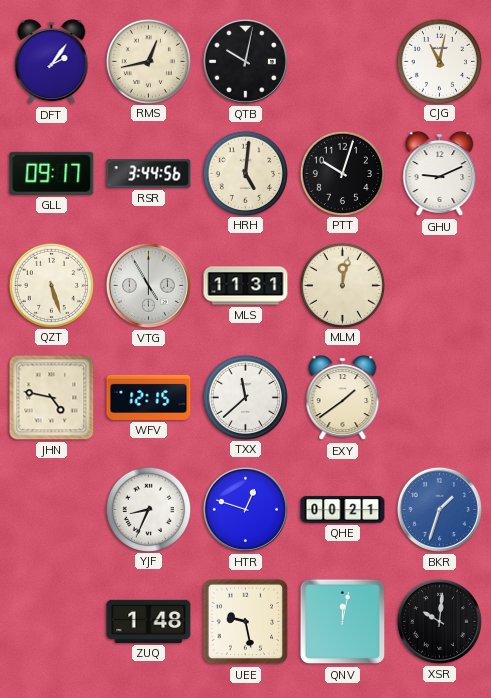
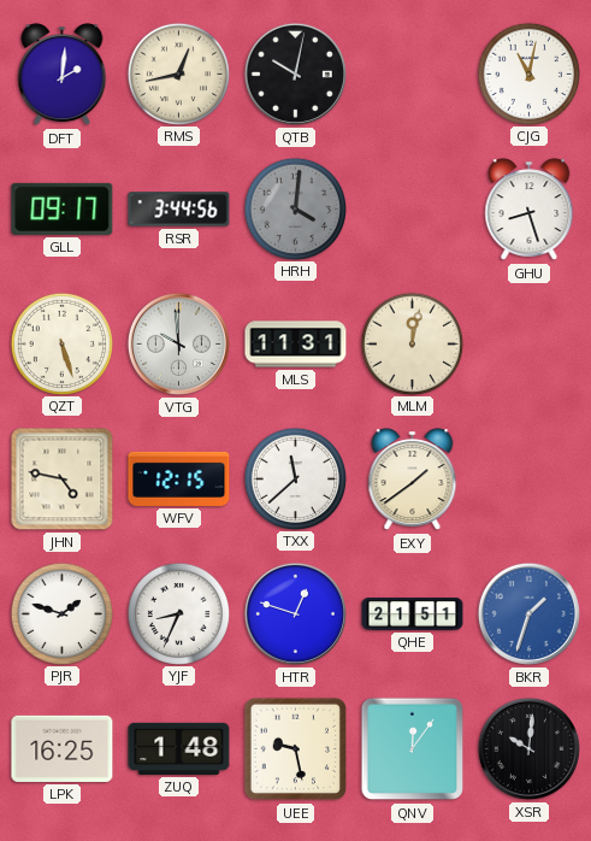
DFT: 2:06 -> 2:01
HRH: 5:01 -> 4:01
HRH dial: cream -> grey
PTT: 10:03 -> none
GHU: 9:11 -> 8:27
VTG: 4:55 -> 9:59
PJR: none -> 1:48
QHE: 00:21 -> 21:51
LPK: none -> 16:25
QNV: 12:02 -> 12:06
